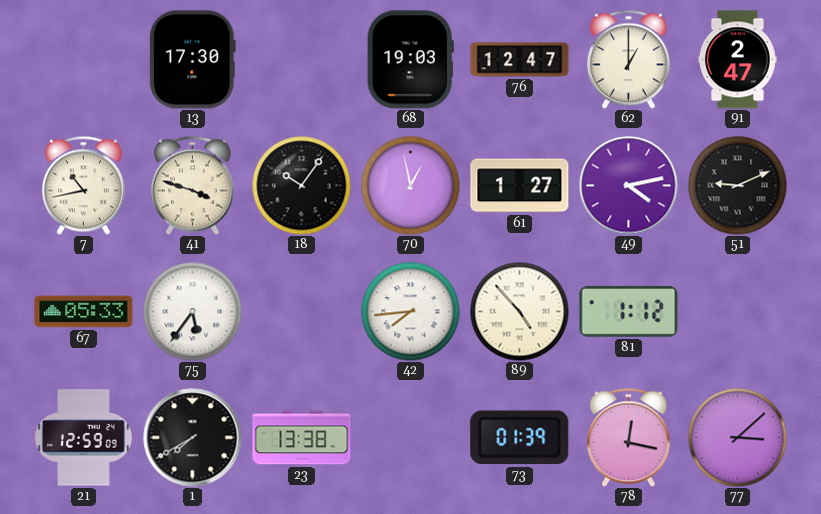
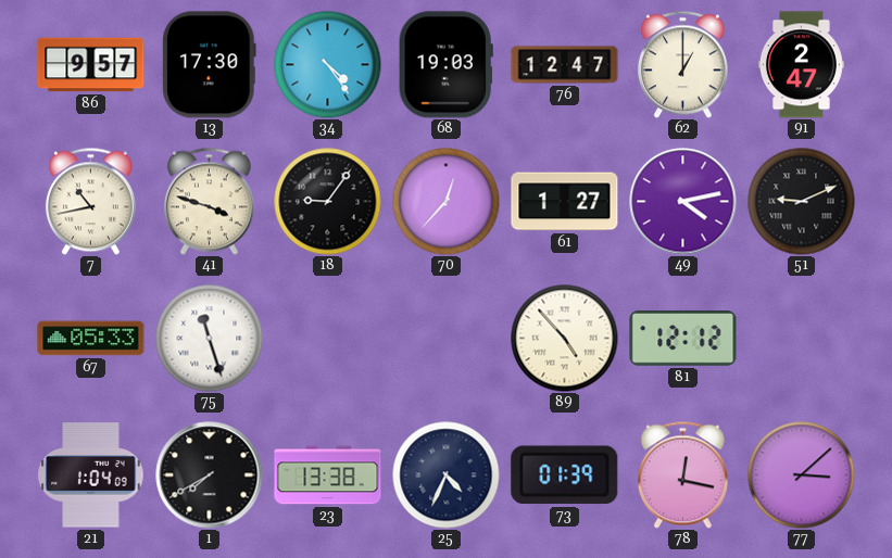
86: none -> 9:57
34: none -> 4:24
18: 10:06 -> 9:06
70: 12:58 -> 12:37
75: 5:36 -> 11:27
42: 7:44 -> none
81: 1:12 -> 12:12
21: 12:59 -> 1:04
25: none -> 4:34
